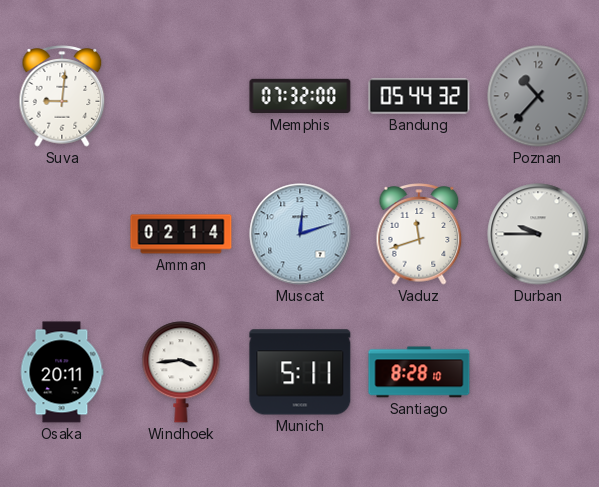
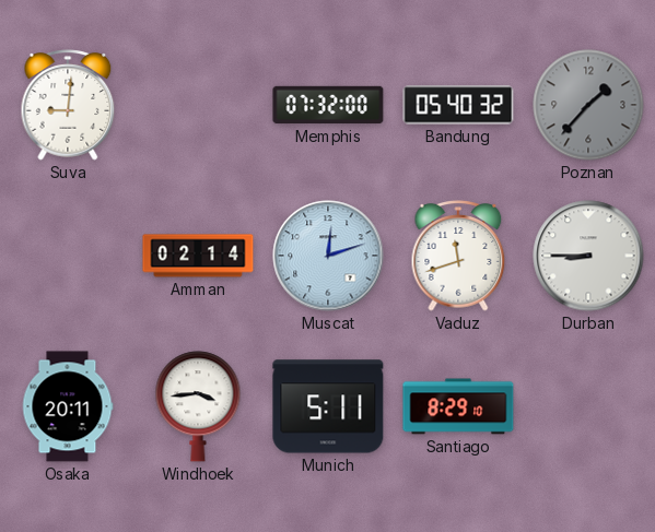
Bandung: 05:44 -> 05:40
Poznan: 10:37 -> 1:37
Durban: 9:45 -> 8:45
Santiago: 8:28 -> 8:29
